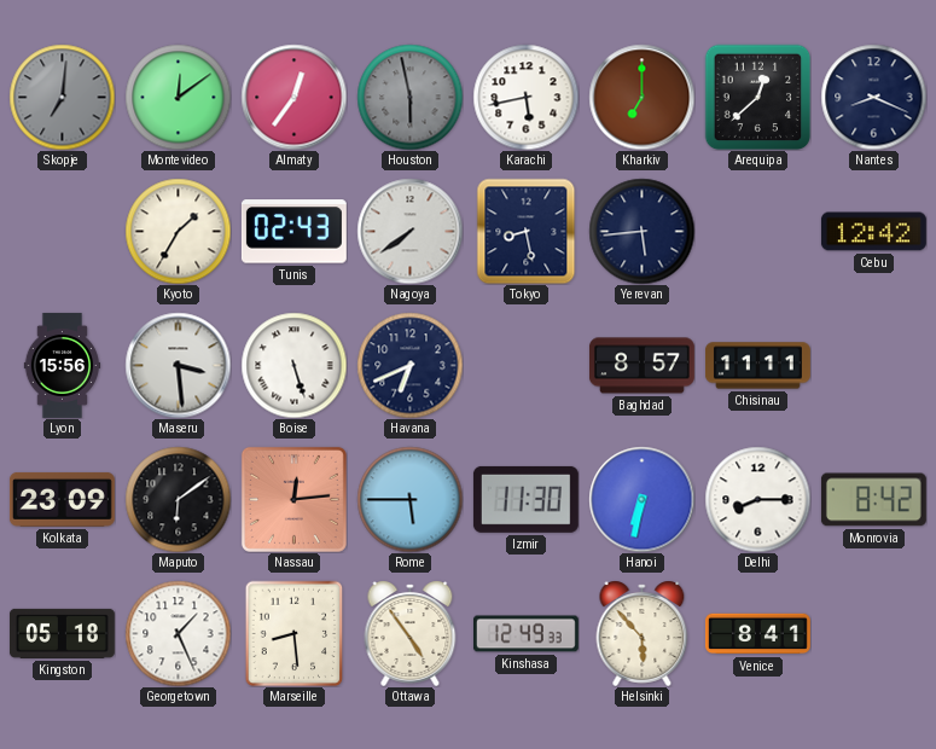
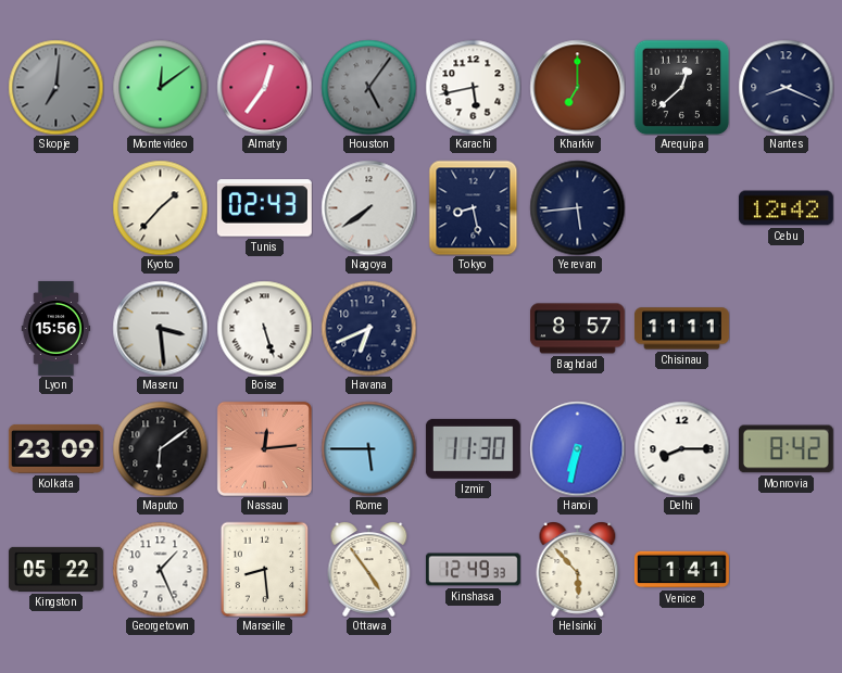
Houston: 5:58 -> 5:06
Kyoto: 1:35 -> 1:37
Kingston: 05:18 -> 05:22
Venice: 8:41 -> 1:41
